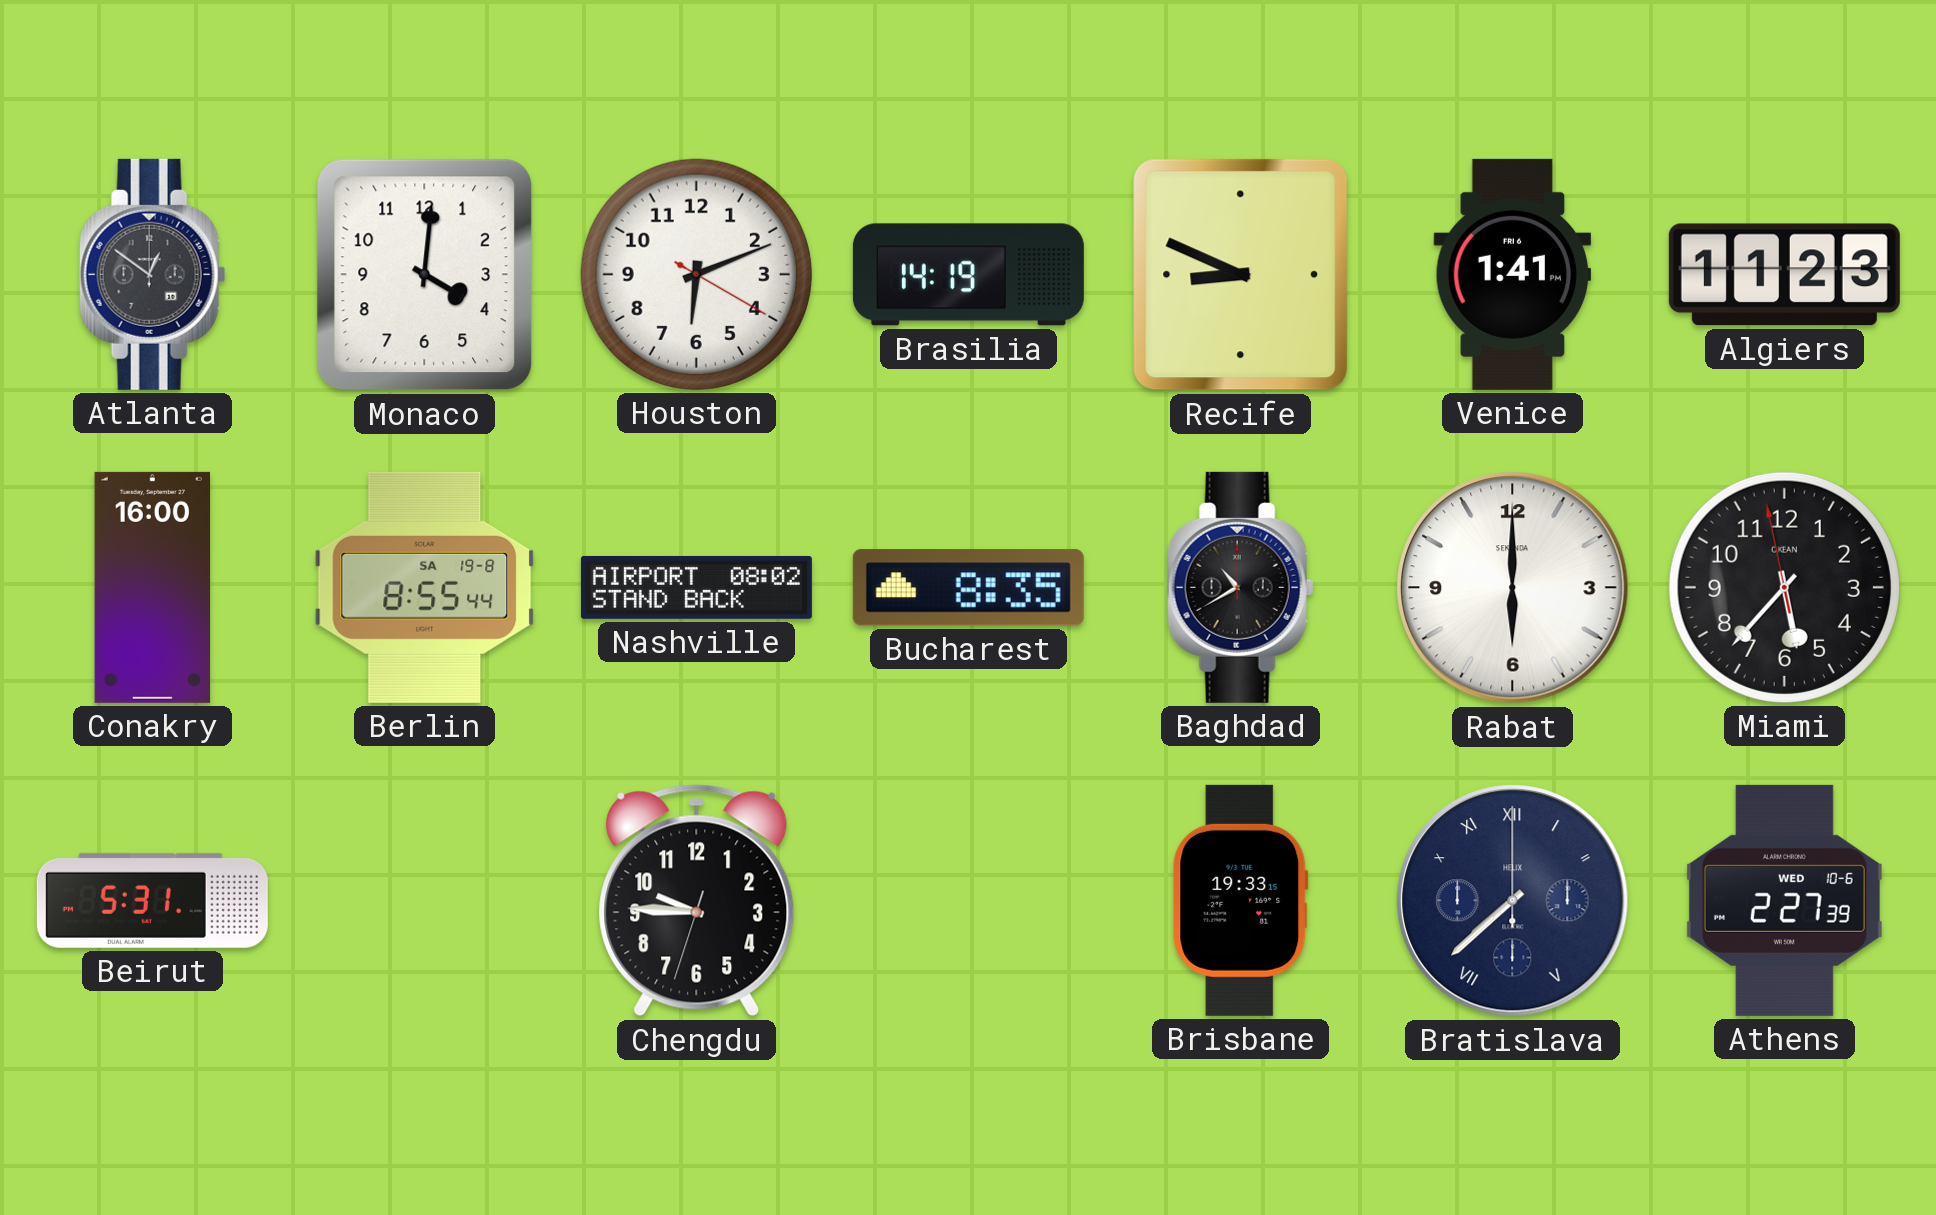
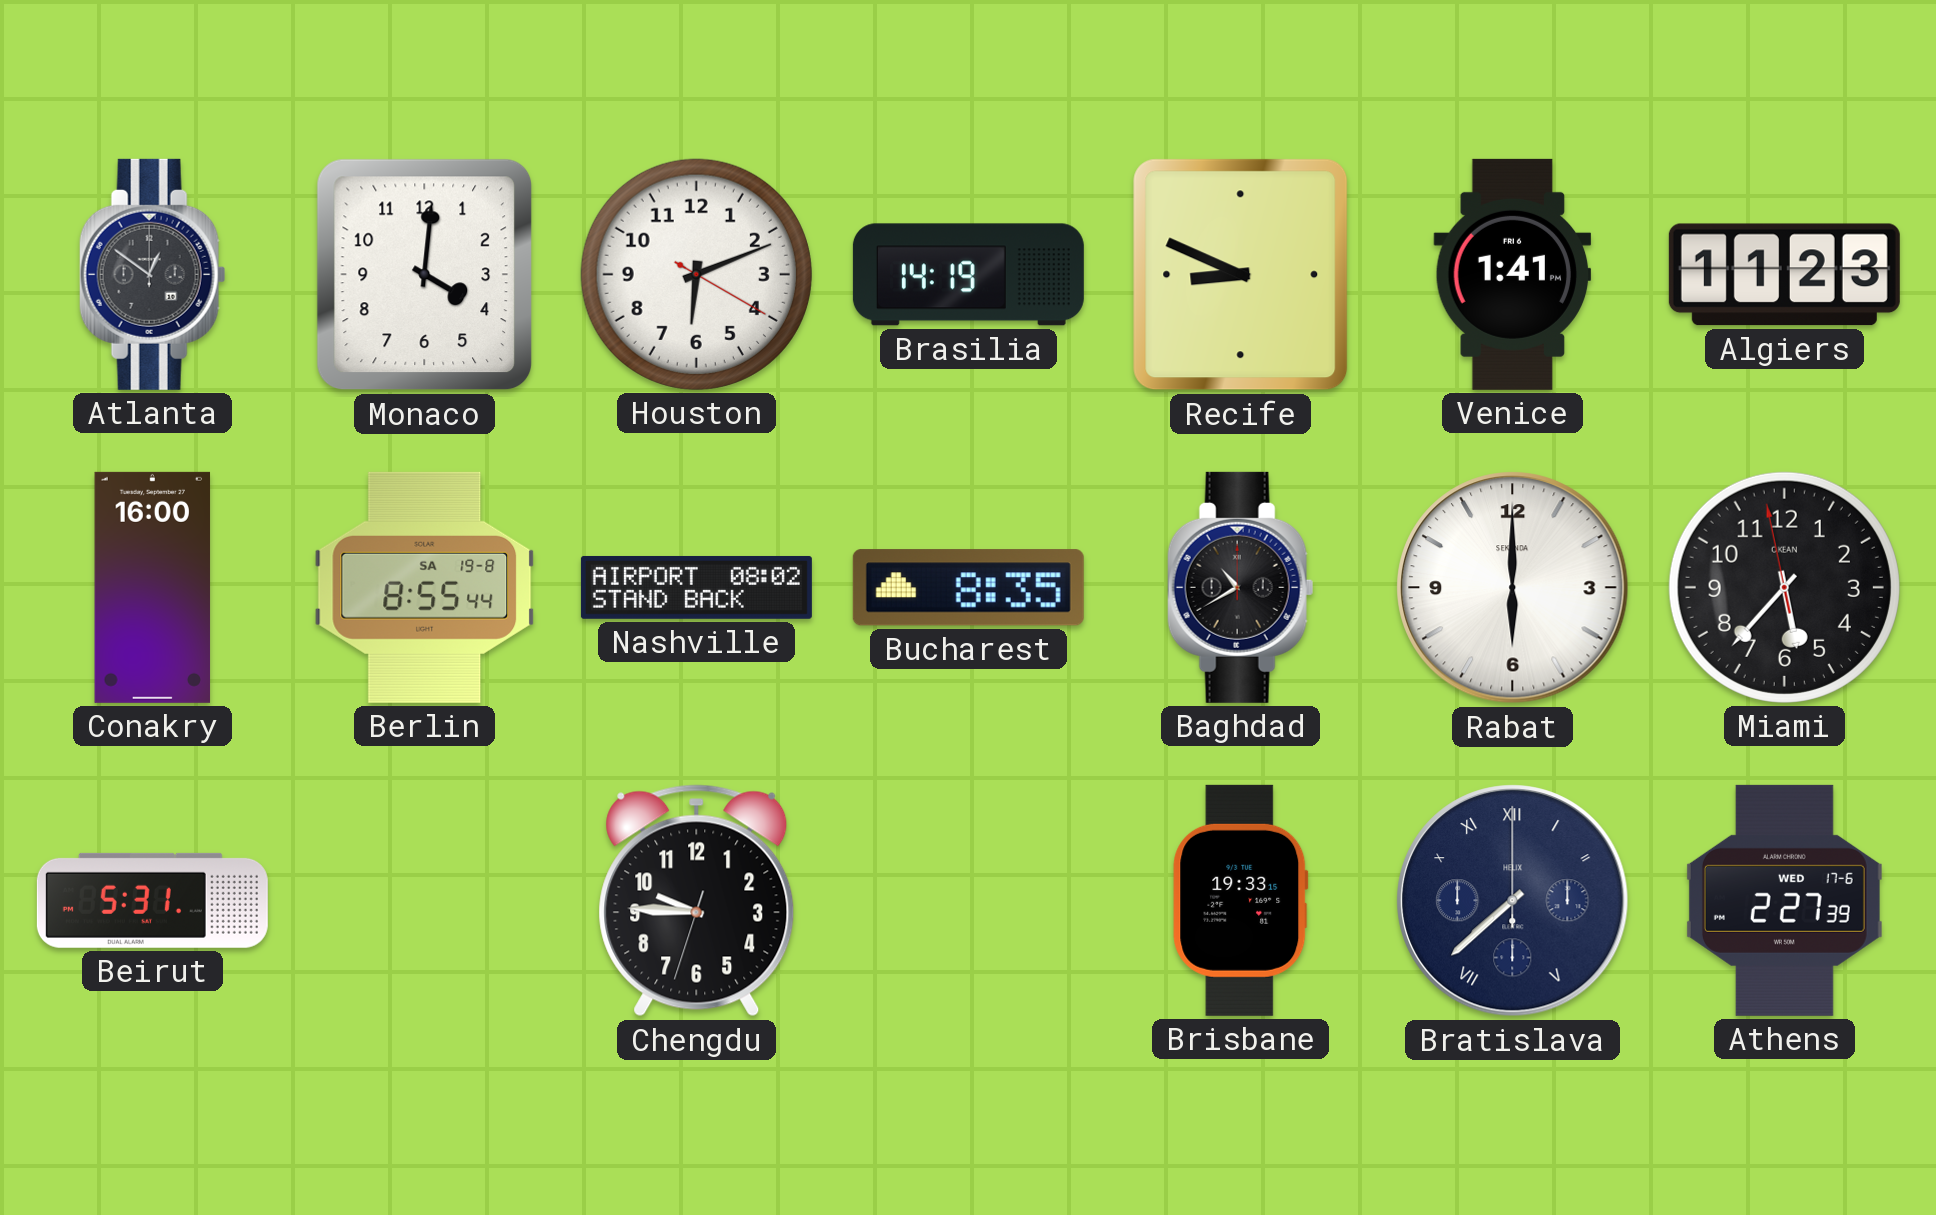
Athens date: WED 10-6 -> WED 17-6
